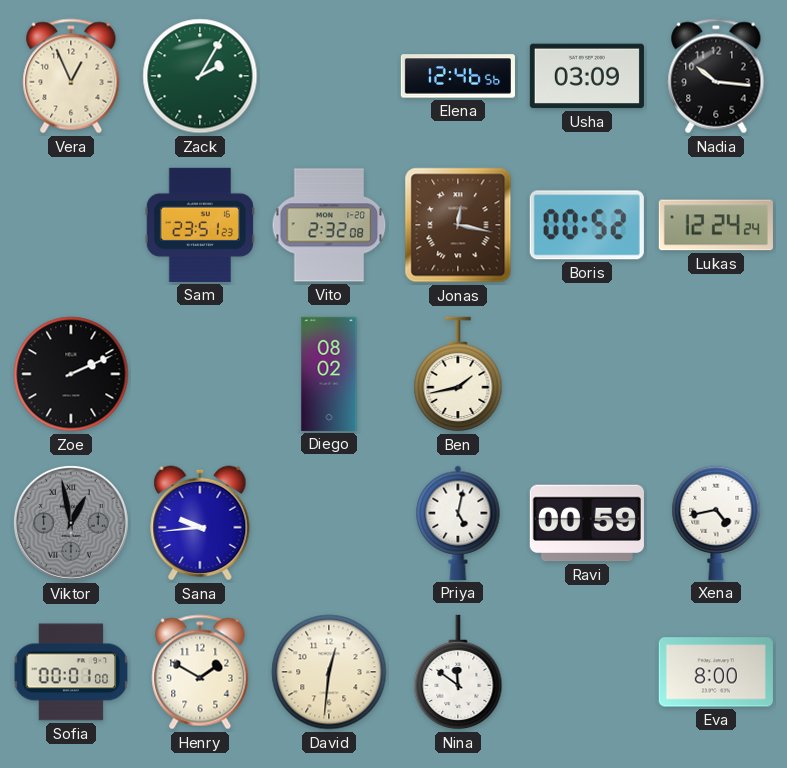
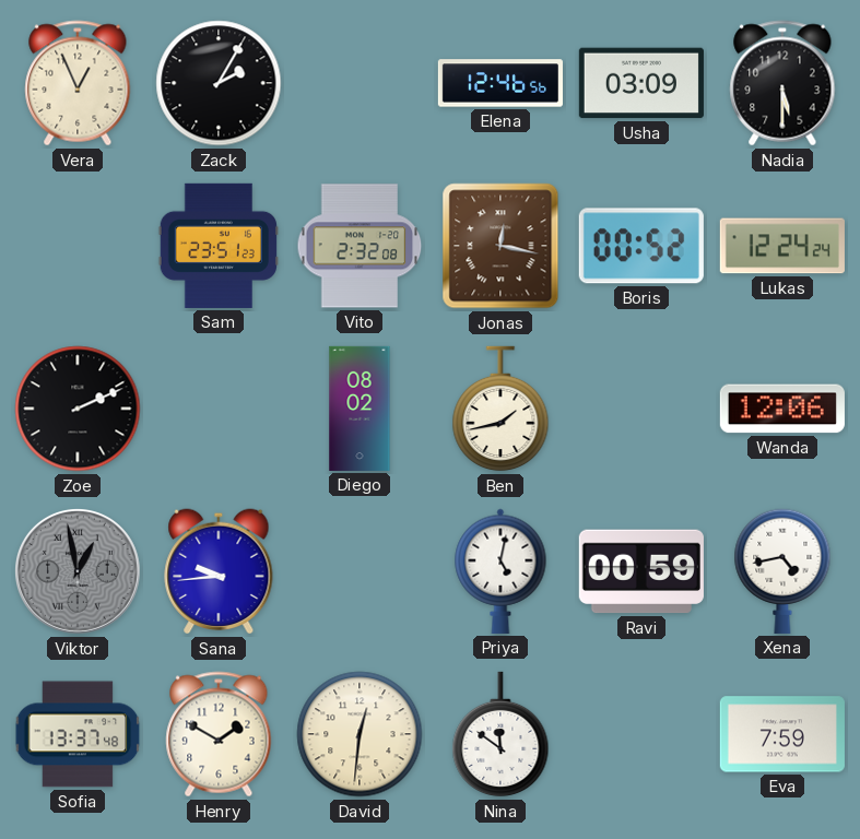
Zack dial: green -> black
Nadia: 10:16 -> 5:30
Wanda: none -> 12:06
Sofia: 00:01 -> 13:37
Eva: 8:00 -> 7:59
